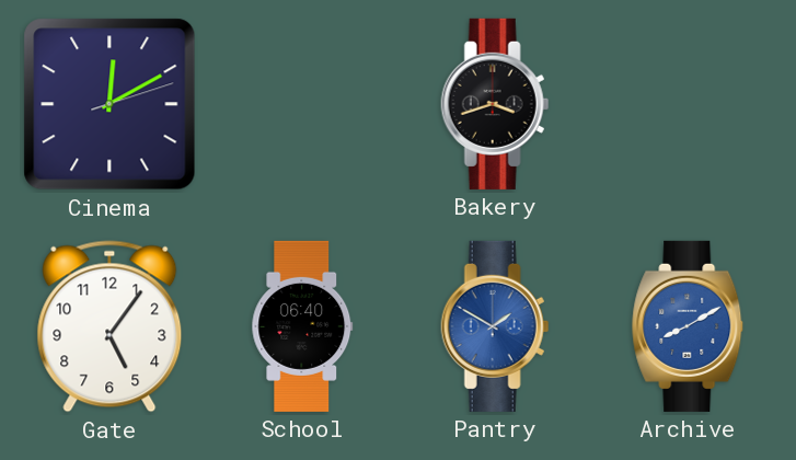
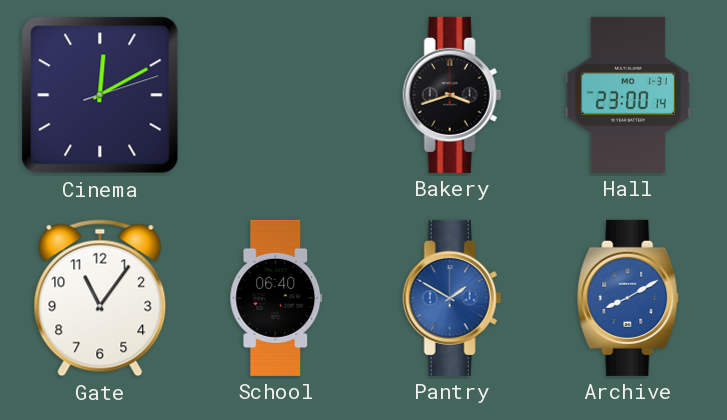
Hall: none -> 23:00
Gate: 5:06 -> 11:06
